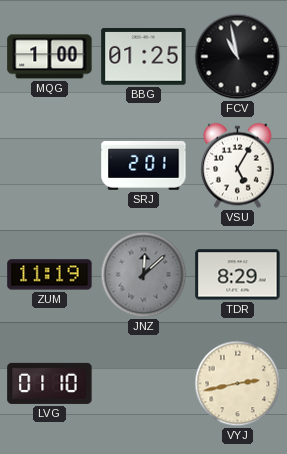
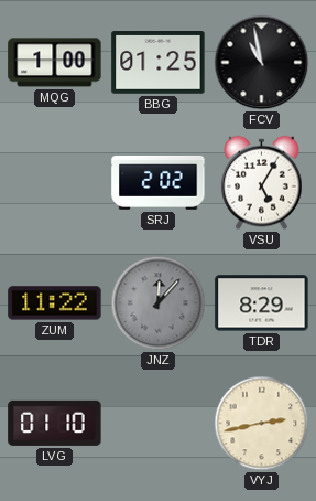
SRJ: 2:01 -> 2:02
ZUM: 11:19 -> 11:22
JNZ: 12:08 -> 12:07
